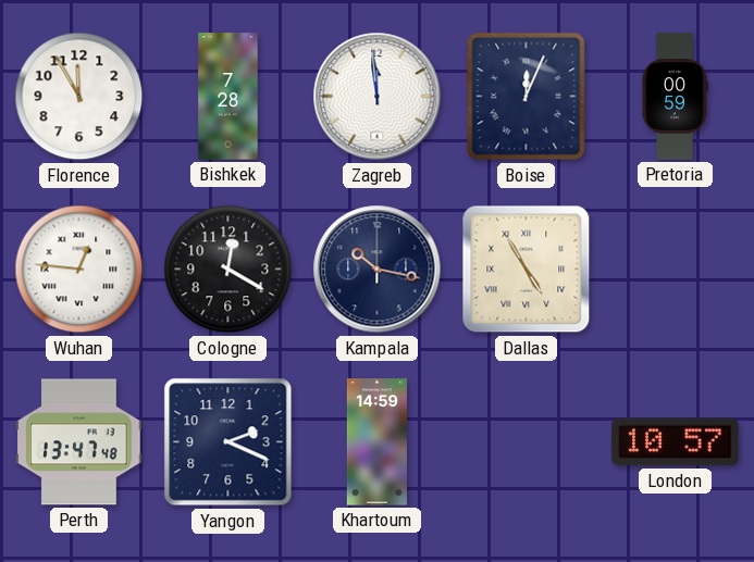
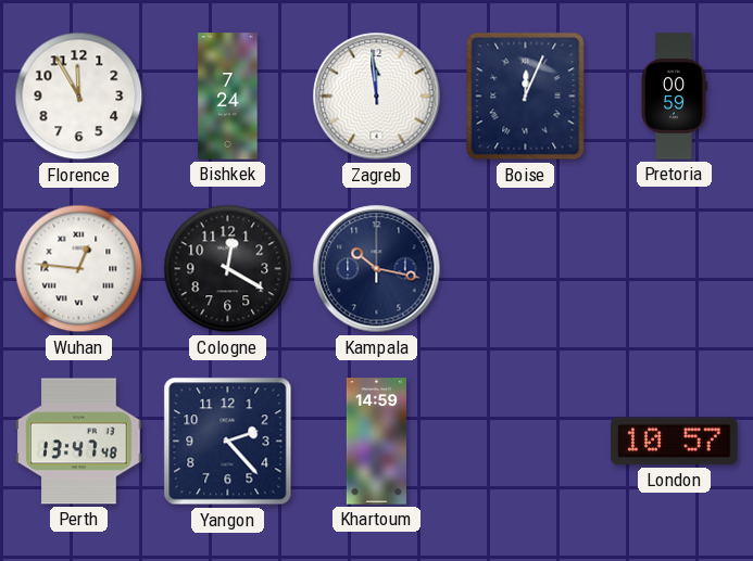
Bishkek: 7:28 -> 7:24
Dallas: 4:55 -> none
Yangon: 2:19 -> 2:23
